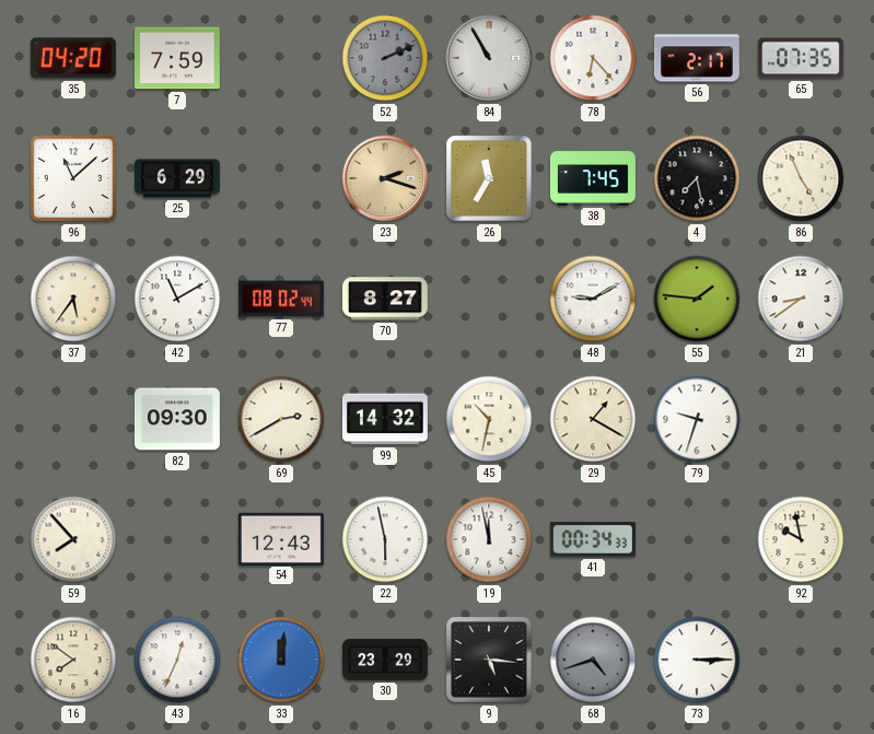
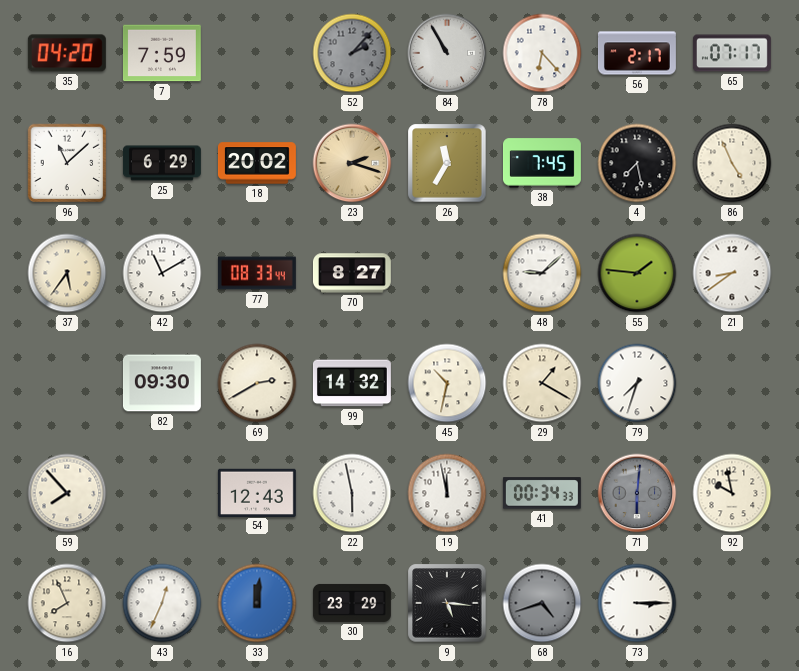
52: 2:11 -> 2:07
65: 07:35 -> 07:17
18: none -> 20:02
77: 08:02 -> 08:33
48: 9:10 -> 9:08
79: 9:33 -> 7:33
71: none -> 6:01
16: 7:51 -> 7:56
